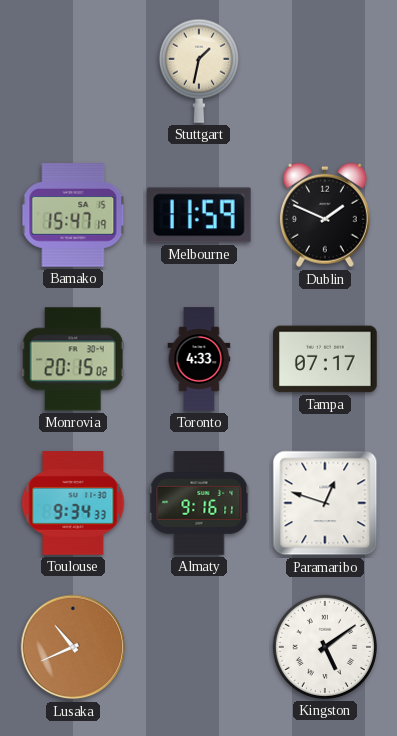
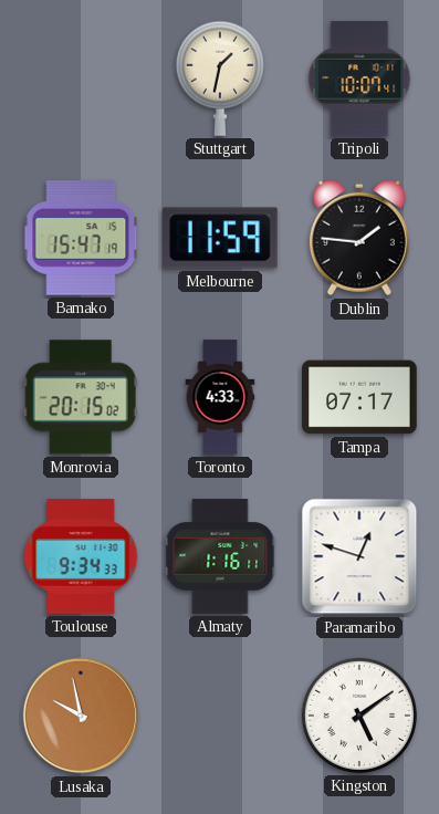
Tripoli: none -> 10:07
Dublin: 1:49 -> 1:46
Almaty: 9:16 -> 1:16
Lusaka: 10:41 -> 9:58
